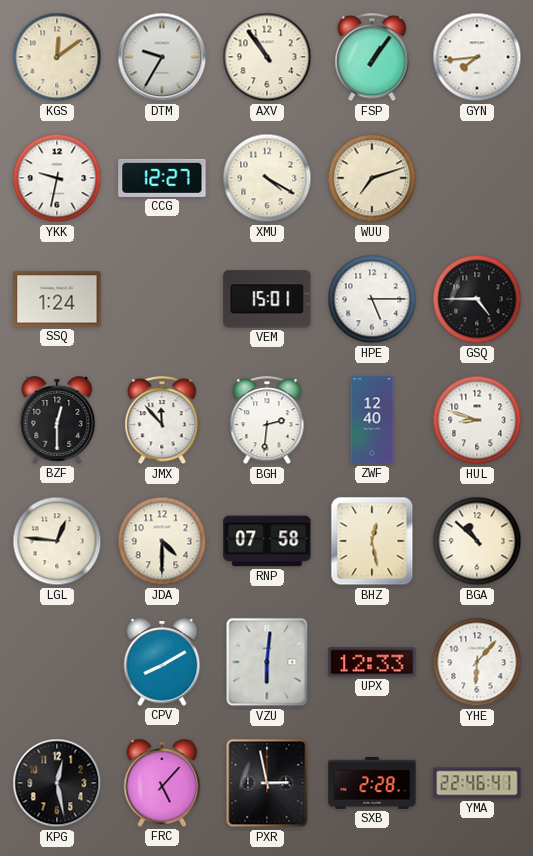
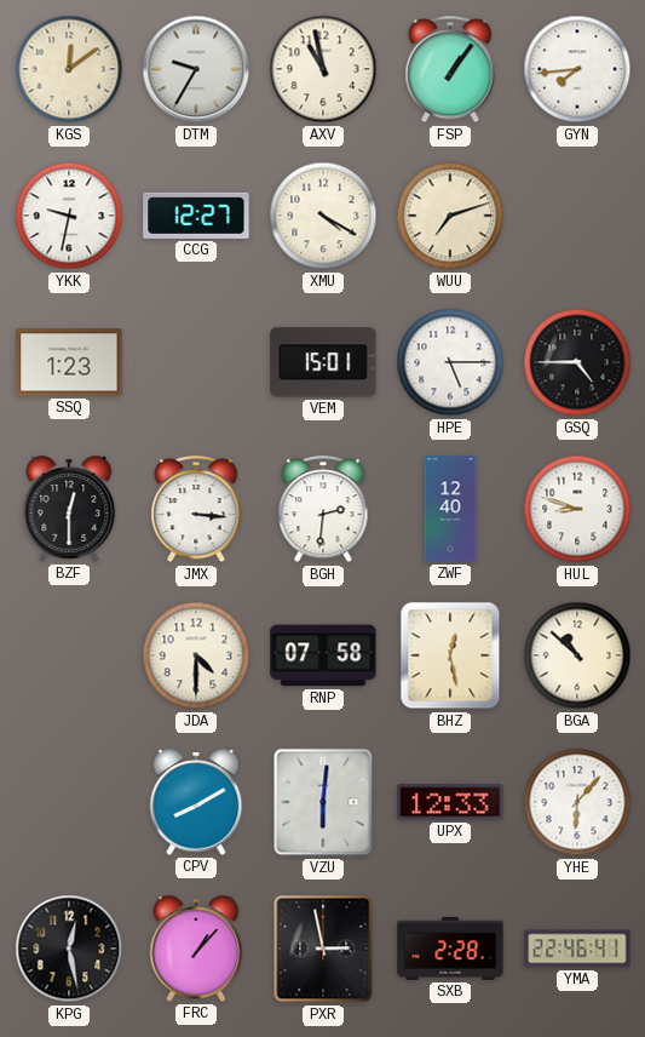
AXV: 10:54 -> 10:58
SSQ: 1:24 -> 1:23
JMX: 11:53 -> 3:16
LGL: 12:46 -> none
FRC: 5:07 -> 1:07
